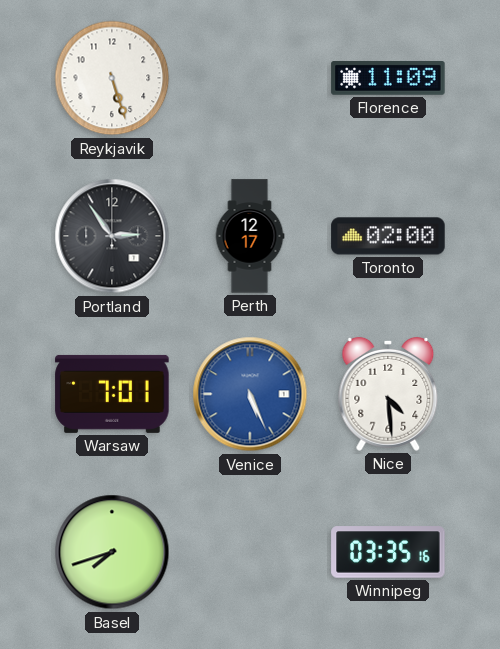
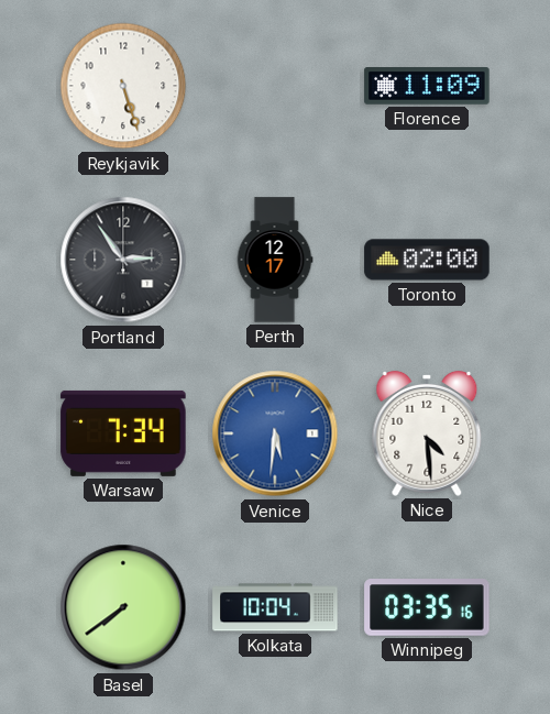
Warsaw: 7:01 -> 7:34
Venice: 5:26 -> 5:31
Basel: 7:42 -> 7:39
Kolkata: none -> 10:04
